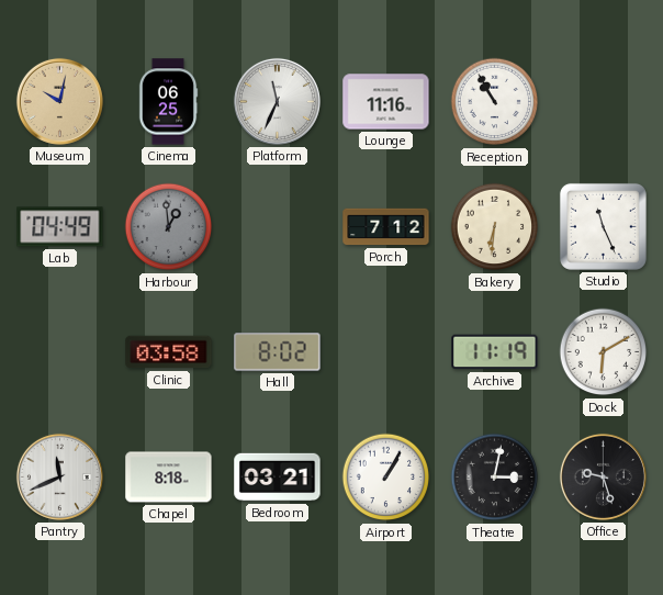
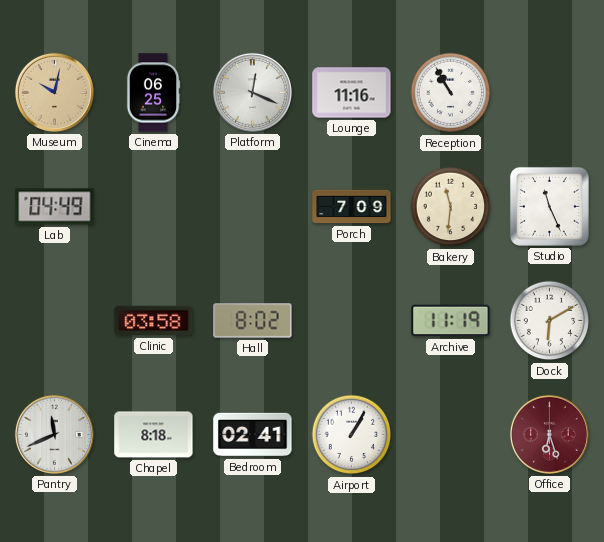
Platform: 11:34 -> 12:19
Harbour: 12:59 -> none
Porch: 7:12 -> 7:09
Bakery: 6:31 -> 11:31
Bedroom: 03:21 -> 02:41
Theatre: 3:02 -> none
Office: 9:27 -> 6:27
Office dial: black -> burgundy
